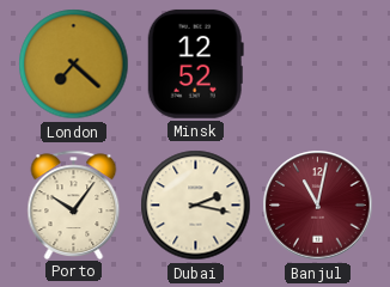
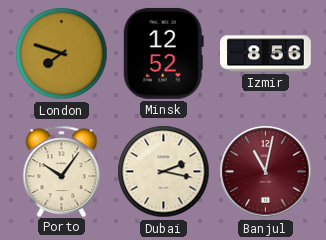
London: 7:22 -> 7:48
Izmir: none -> 8:56
